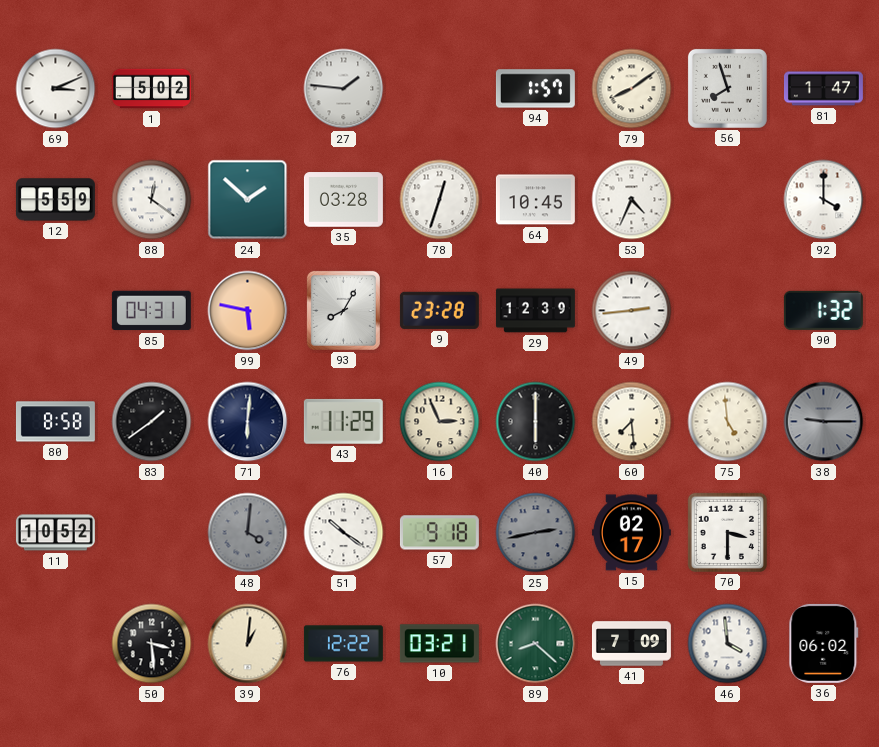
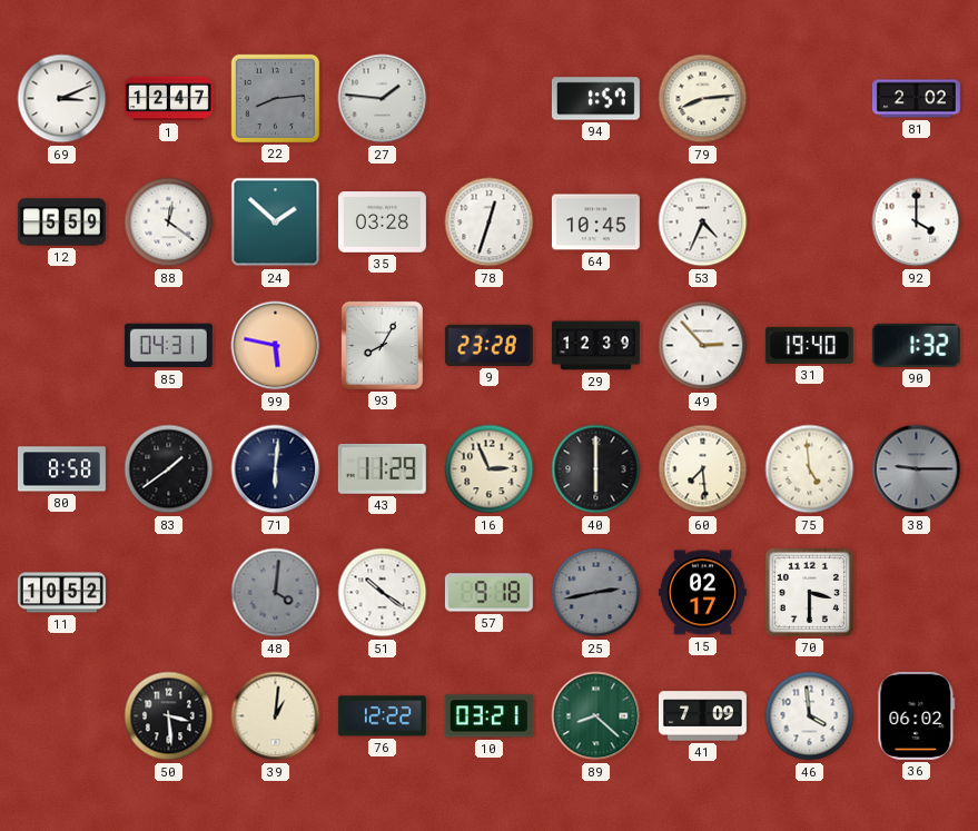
1: 5:02 -> 12:47
22: none -> 8:14
79: 8:09 -> 8:14
56: 7:57 -> none
81: 1:47 -> 2:02
49: 2:44 -> 2:53
31: none -> 19:40
